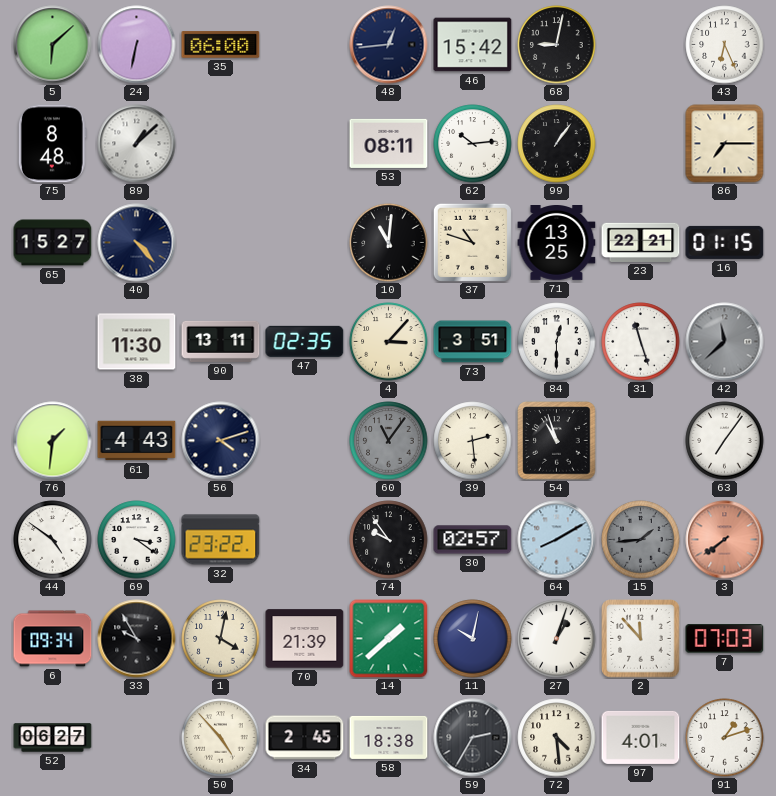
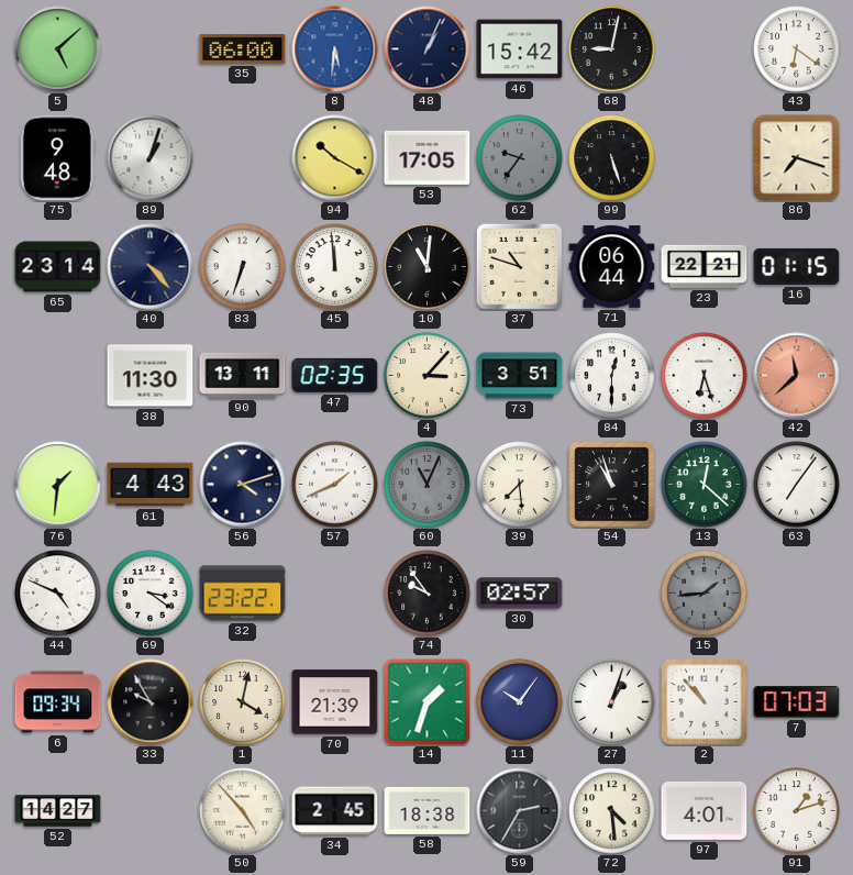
5: 6:08 -> 5:08
24: 6:32 -> none
8: none -> 5:31
48: 12:44 -> 1:04
43: 6:26 -> 6:21
75: 8:48 -> 9:48
89: 1:08 -> 1:03
94: none -> 10:20
53: 08:11 -> 17:05
62: 10:14 -> 9:36
62 dial: white -> grey
99: 1:06 -> 5:27
86: 7:15 -> 7:18
65: 15:27 -> 23:14
83: none -> 6:33
45: none -> 11:59
71: 13:25 -> 06:44
31: 11:27 -> 6:27
42 dial: grey -> salmon
57: none -> 1:41
60: 11:06 -> 11:04
39: 2:29 -> 7:29
13: none -> 12:22
44: 4:51 -> 4:49
64: 8:10 -> none
3: 7:39 -> none
14: 1:38 -> 1:33
11: 10:02 -> 10:06
2: 11:53 -> 10:53
52: 06:27 -> 14:27
